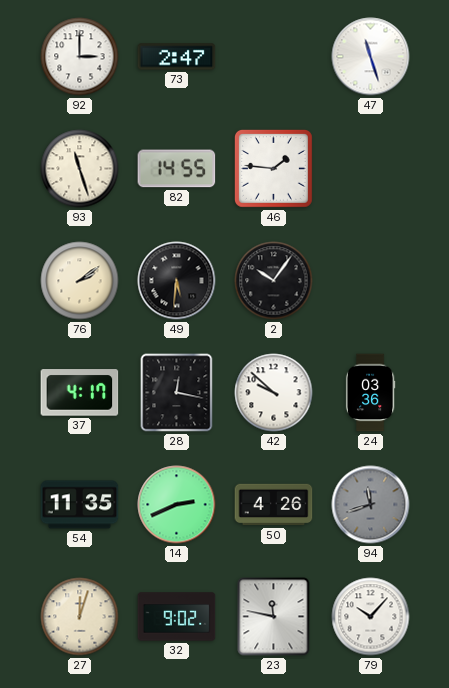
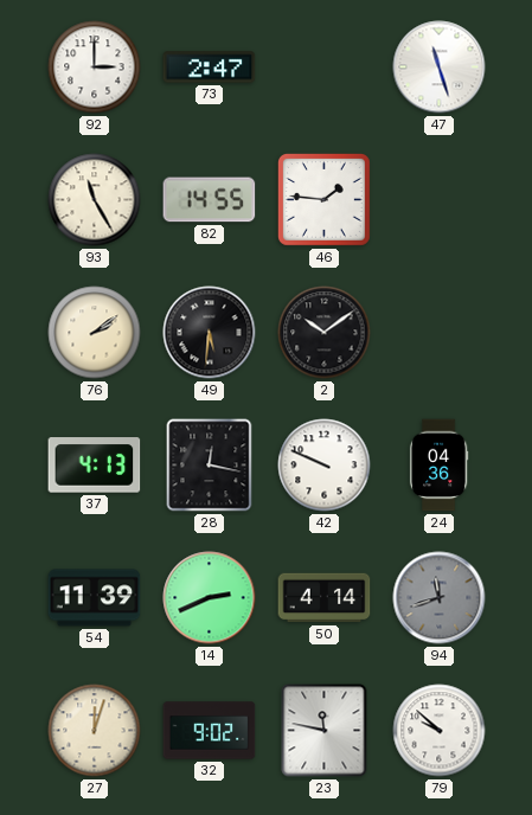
93: 11:27 -> 11:25
2: 10:06 -> 10:09
37: 4:17 -> 4:13
42: 9:52 -> 9:49
24: 03:36 -> 04:36
54: 11:35 -> 11:39
50: 4:26 -> 4:14
79: 10:07 -> 9:52
